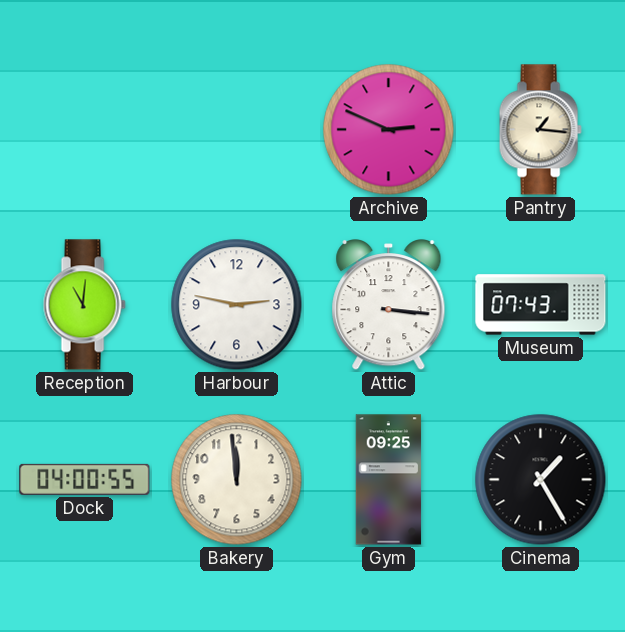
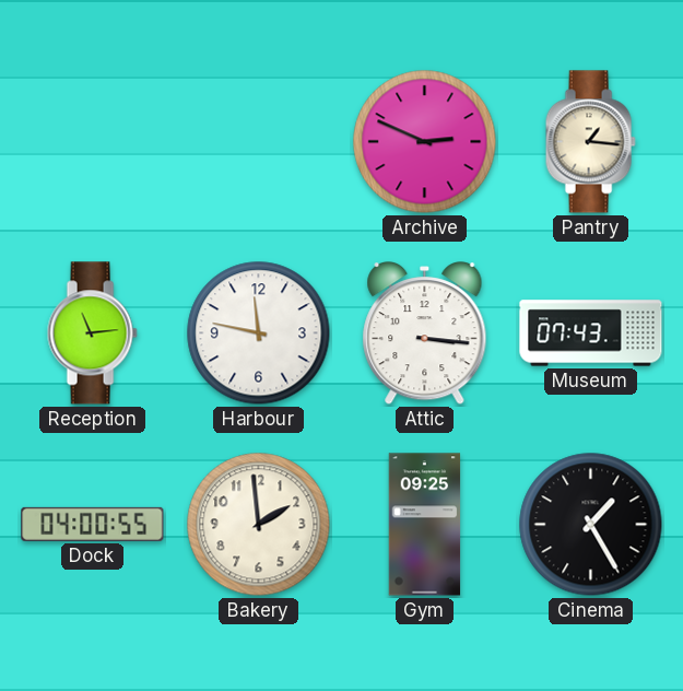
Reception: 11:01 -> 11:14
Harbour: 2:47 -> 11:47
Bakery: 11:59 -> 1:59
